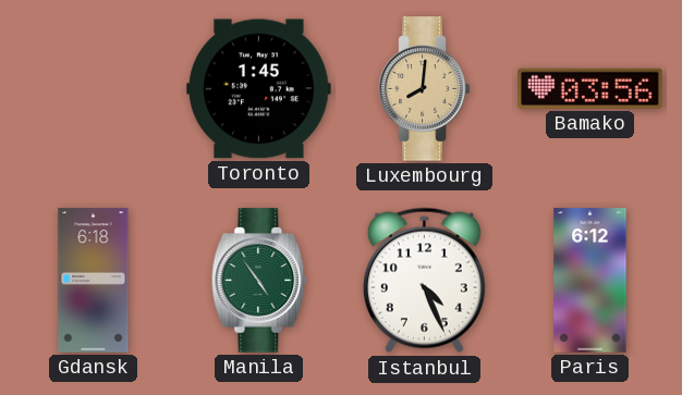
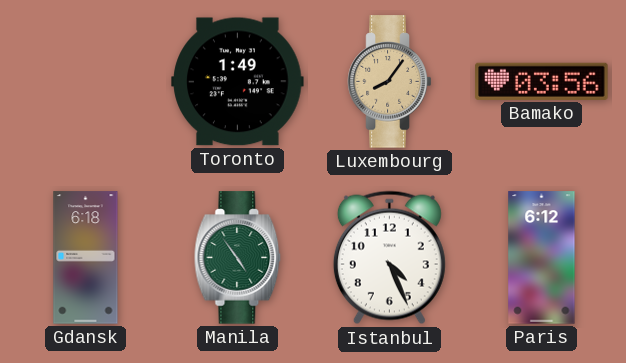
Toronto: 1:45 -> 1:49
Luxembourg: 8:01 -> 8:06
